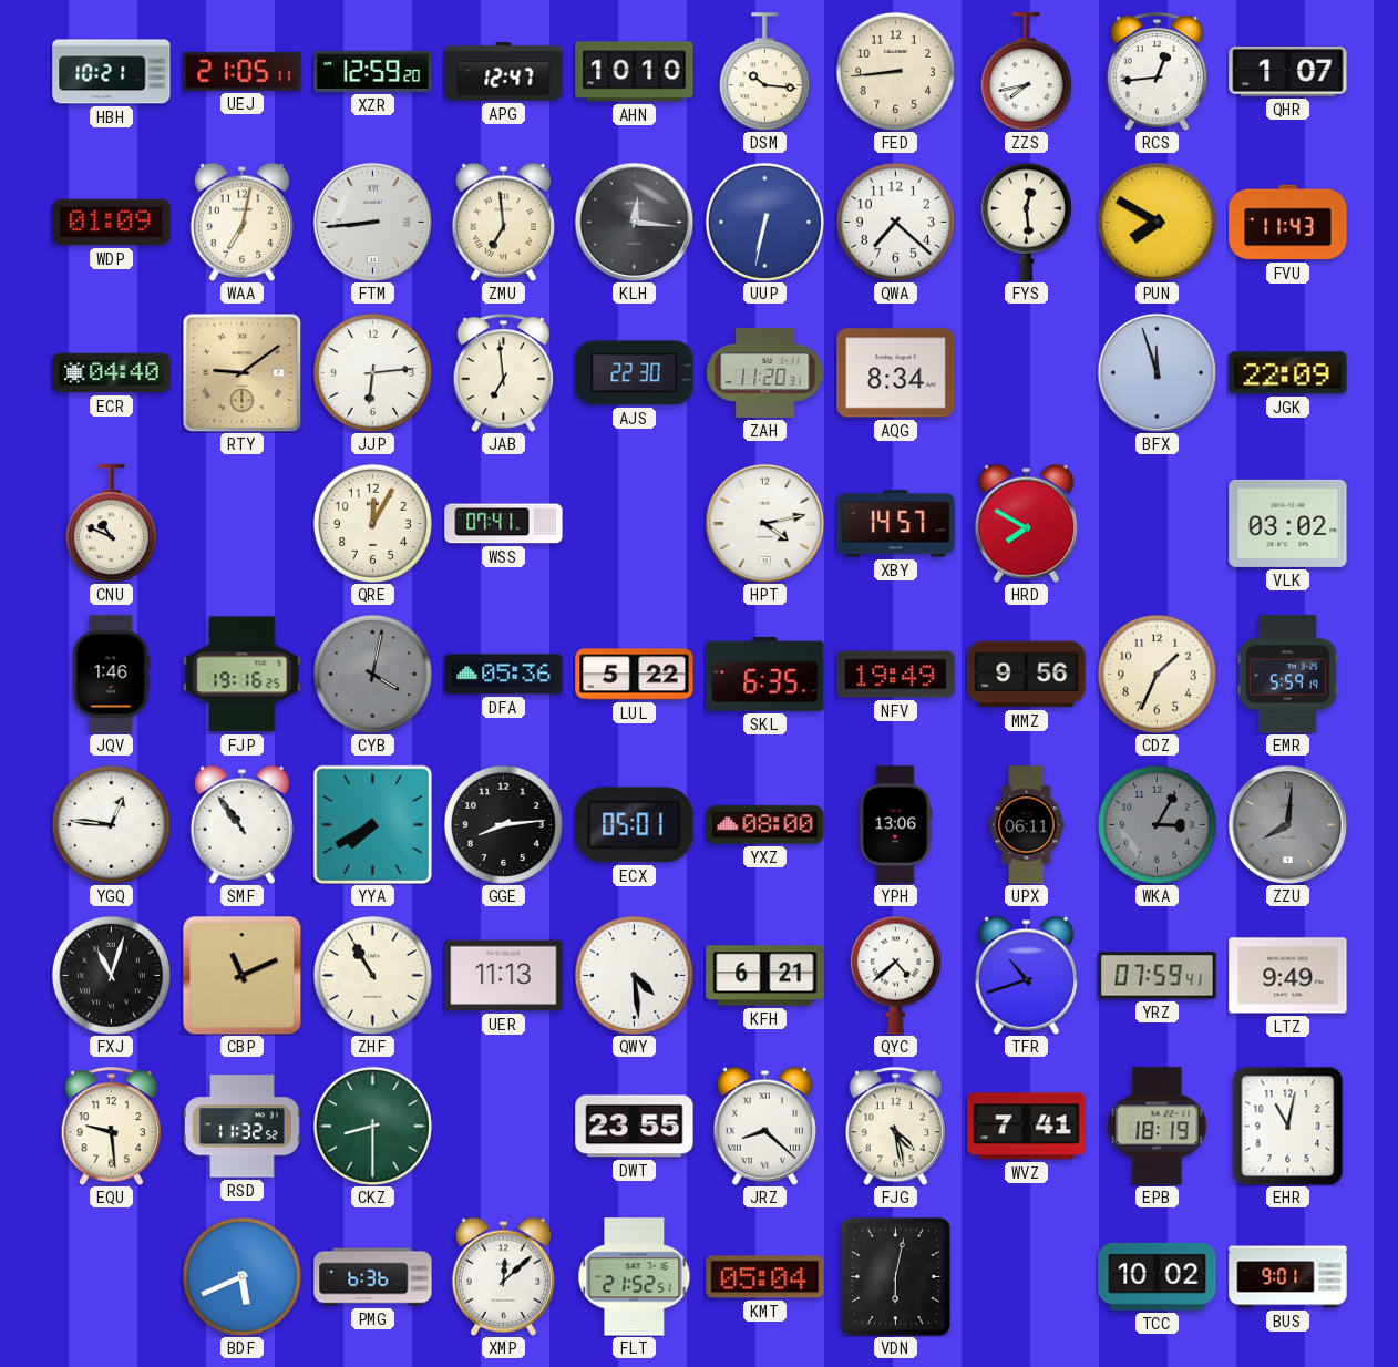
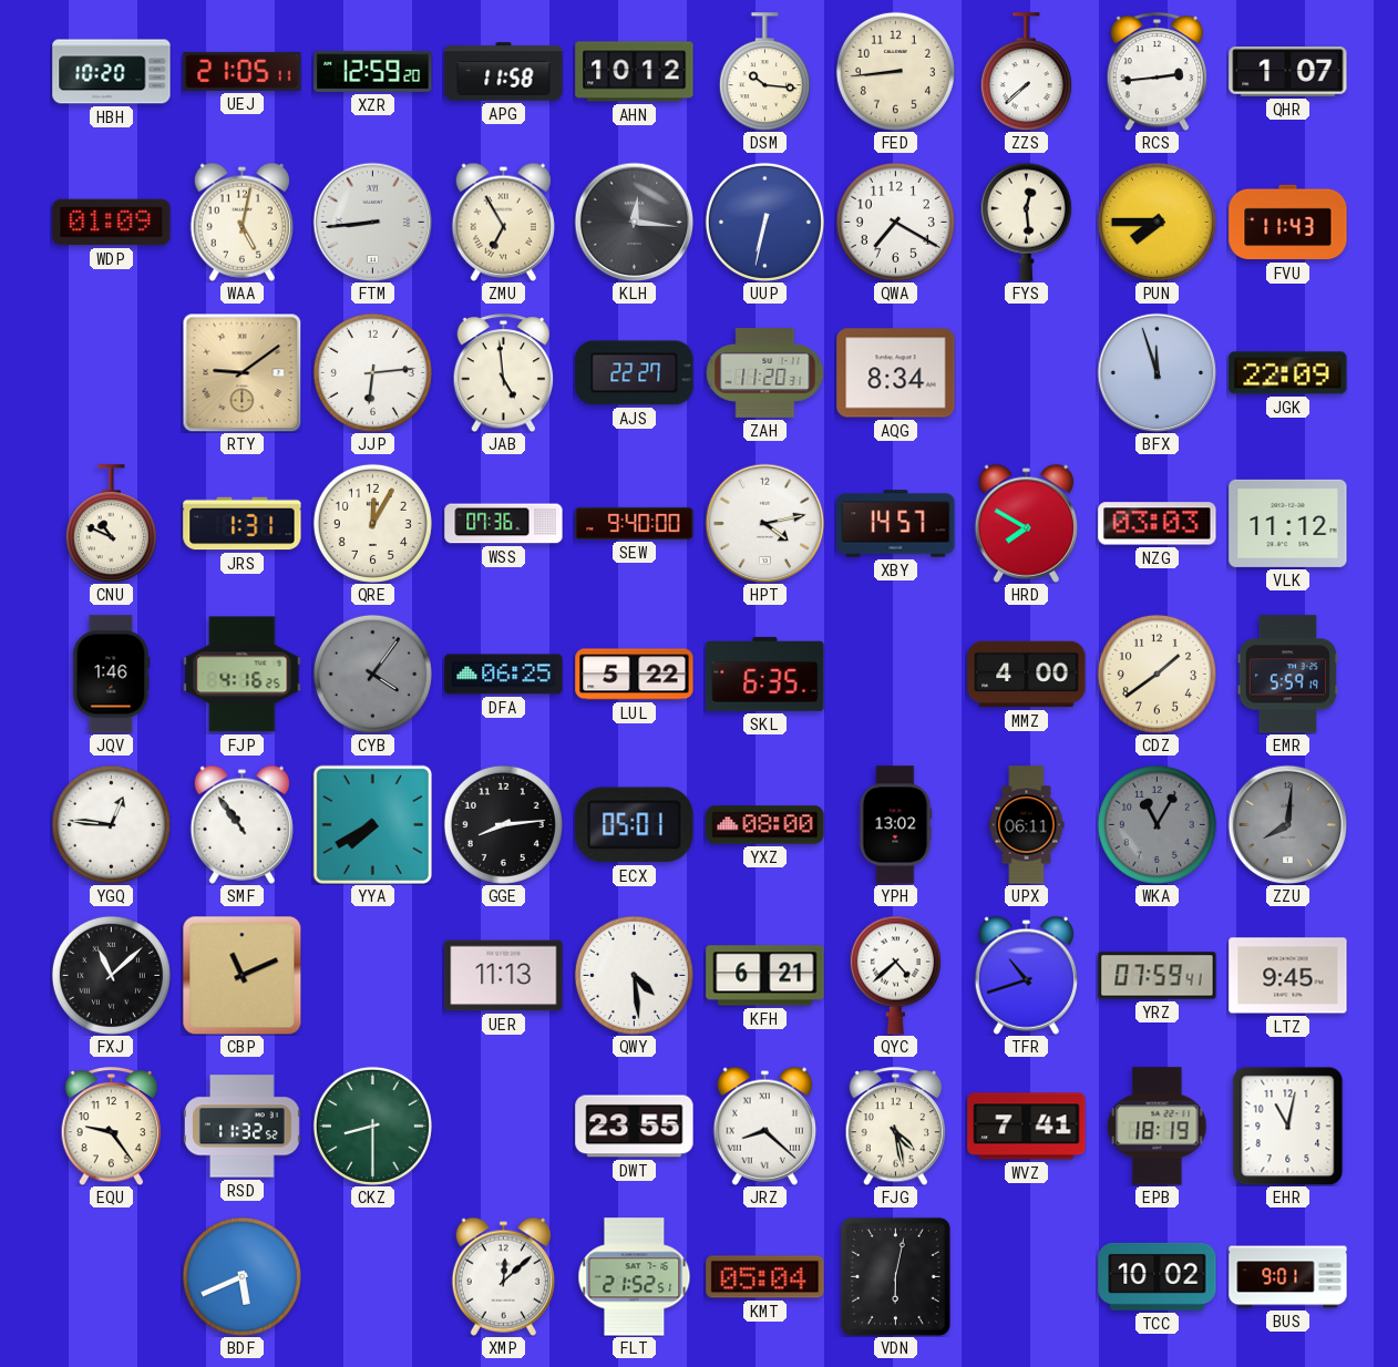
HBH: 10:21 -> 10:20
APG: 12:47 -> 11:58
AHN: 10:10 -> 10:12
ZZS: 7:43 -> 7:38
RCS: 12:44 -> 2:44
WAA: 7:02 -> 5:02
ZMU: 6:59 -> 6:55
QWA: 7:22 -> 7:20
PUN: 7:50 -> 7:45
ECR: 04:40 -> none
JAB: 6:59 -> 4:59
AJS: 22:30 -> 22:27
JRS: none -> 1:31
WSS: 07:41 -> 07:36
SEW: none -> 9:40
NZG: none -> 03:03
VLK: 03:02 -> 11:12
FJP: 19:16 -> 4:16
CYB: 4:02 -> 4:06
DFA: 05:36 -> 06:25
NFV: 19:49 -> none
MMZ: 9:56 -> 4:00
CDZ: 1:34 -> 1:39
YPH: 13:06 -> 13:02
WKA: 3:05 -> 11:05
FXJ: 11:03 -> 11:08
ZHF: 10:55 -> none
LTZ: 9:49 -> 9:45
EQU: 9:29 -> 9:24
PMG: 6:36 -> none
